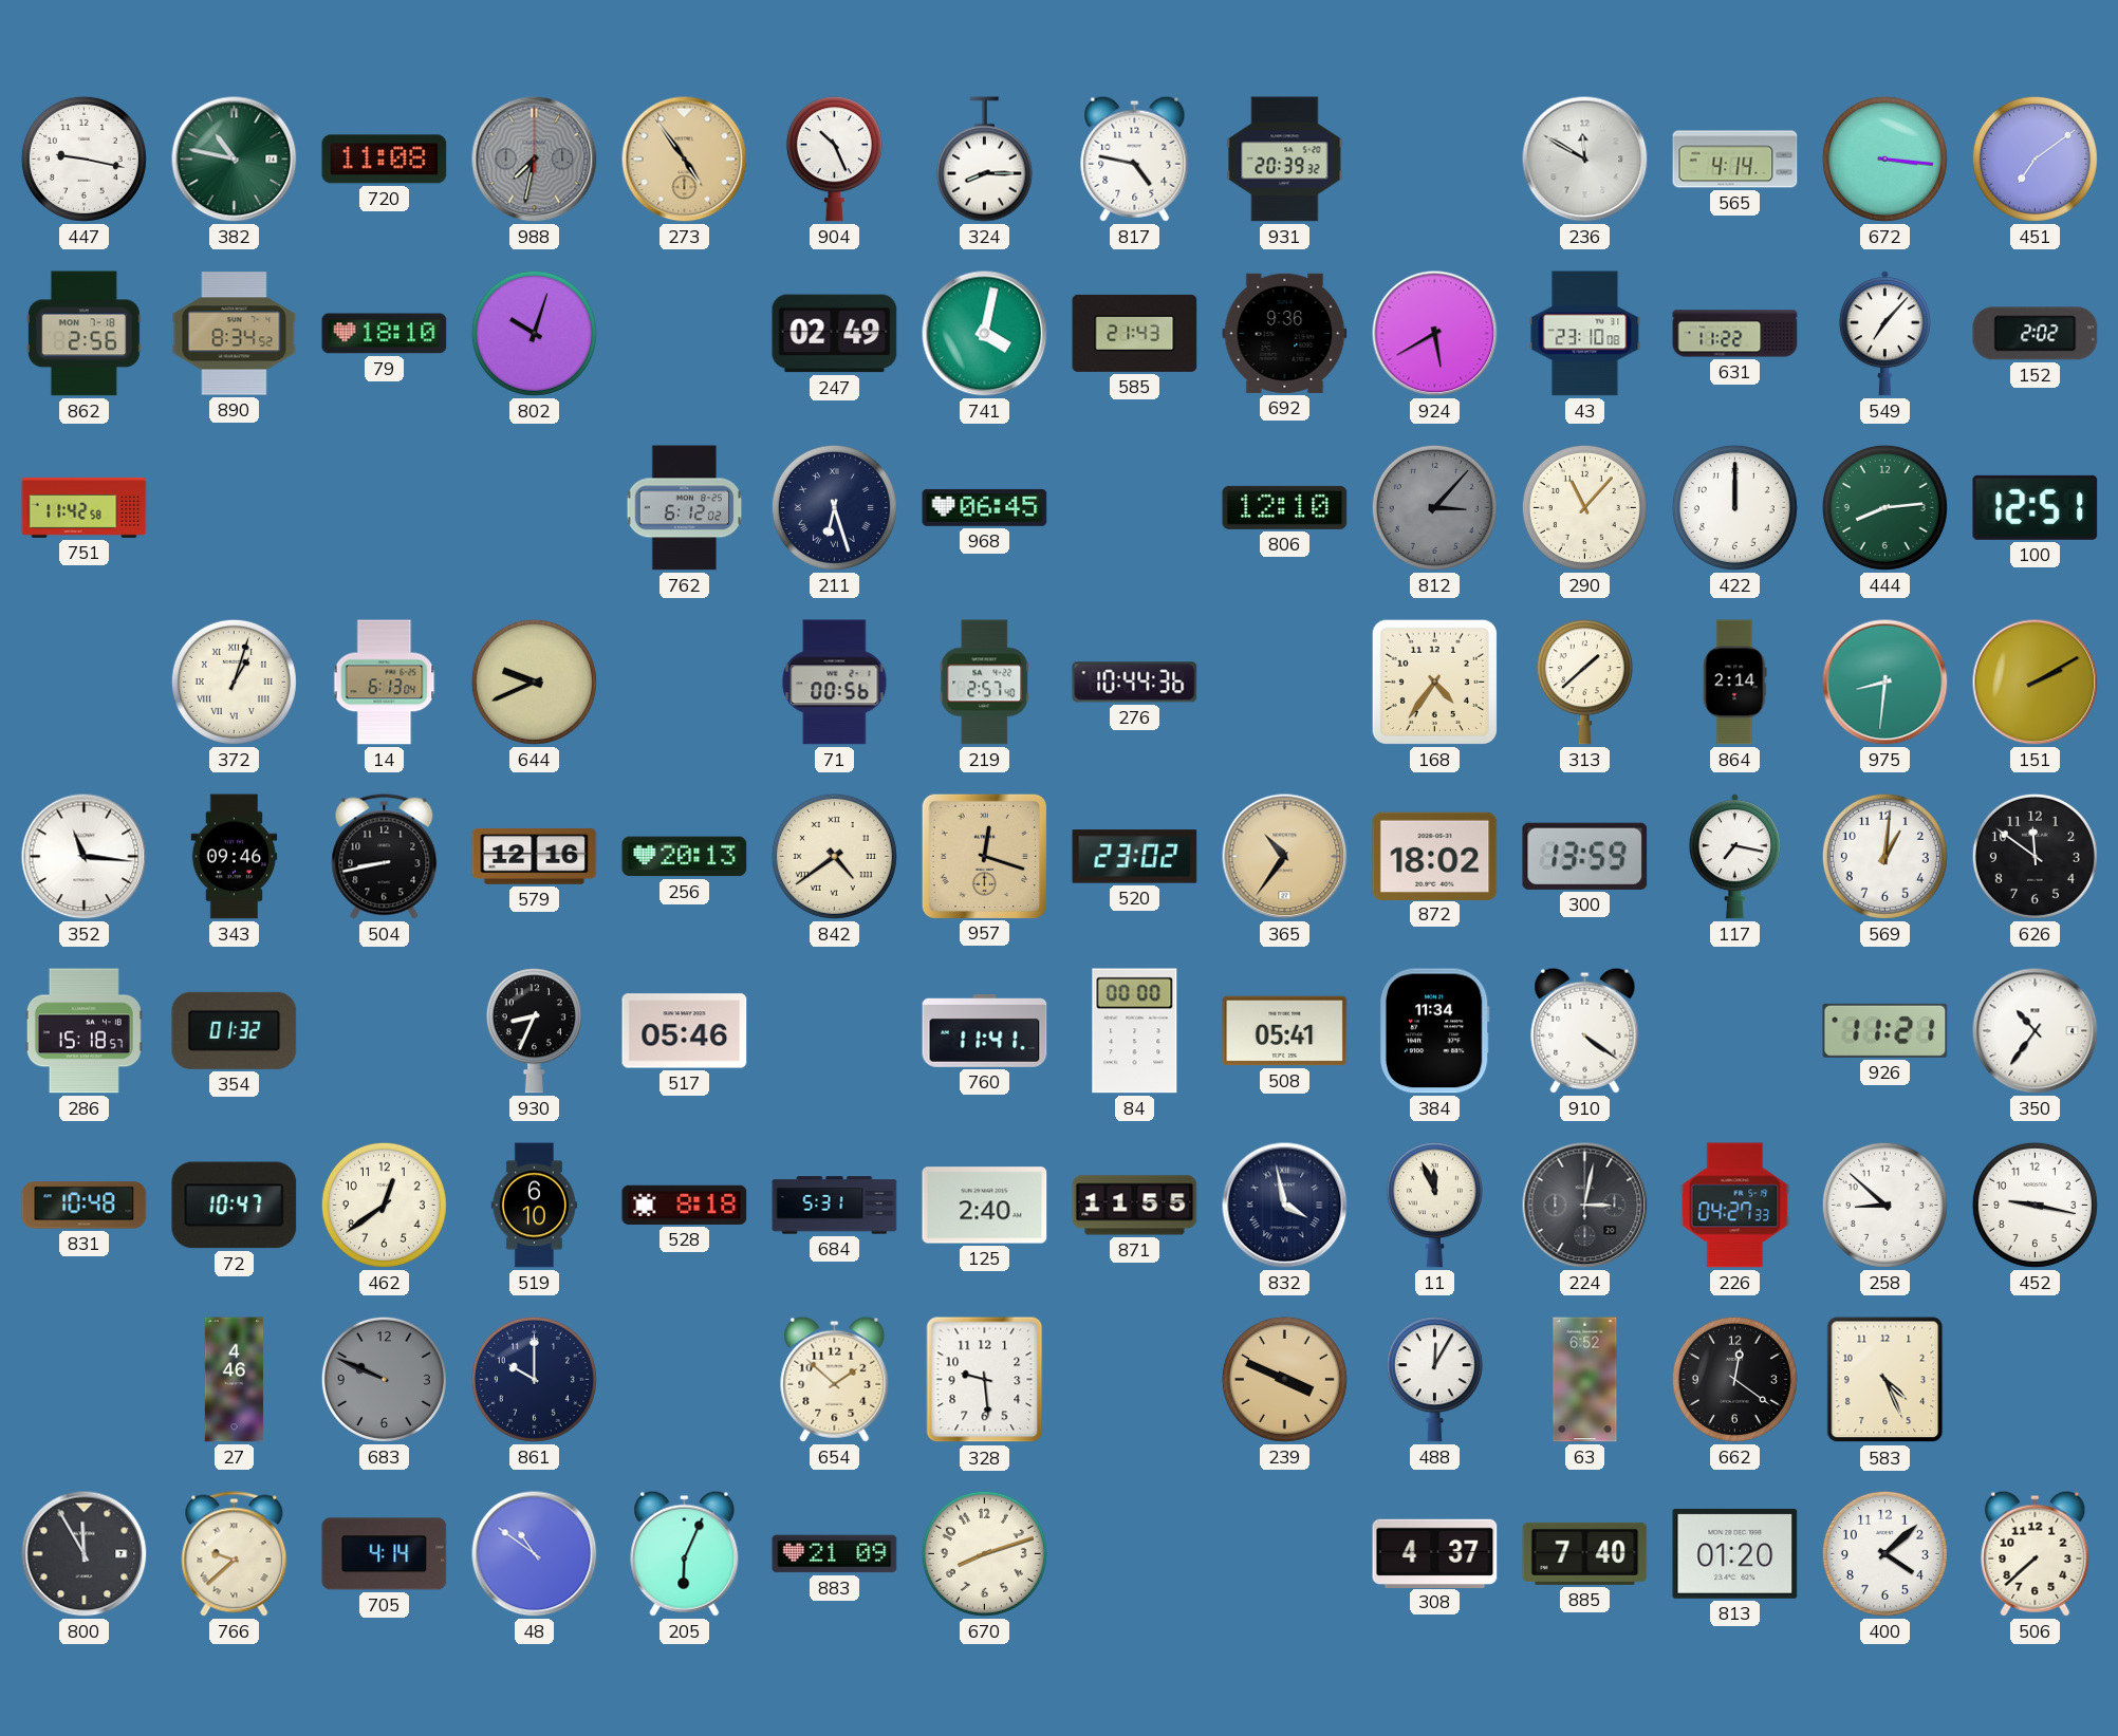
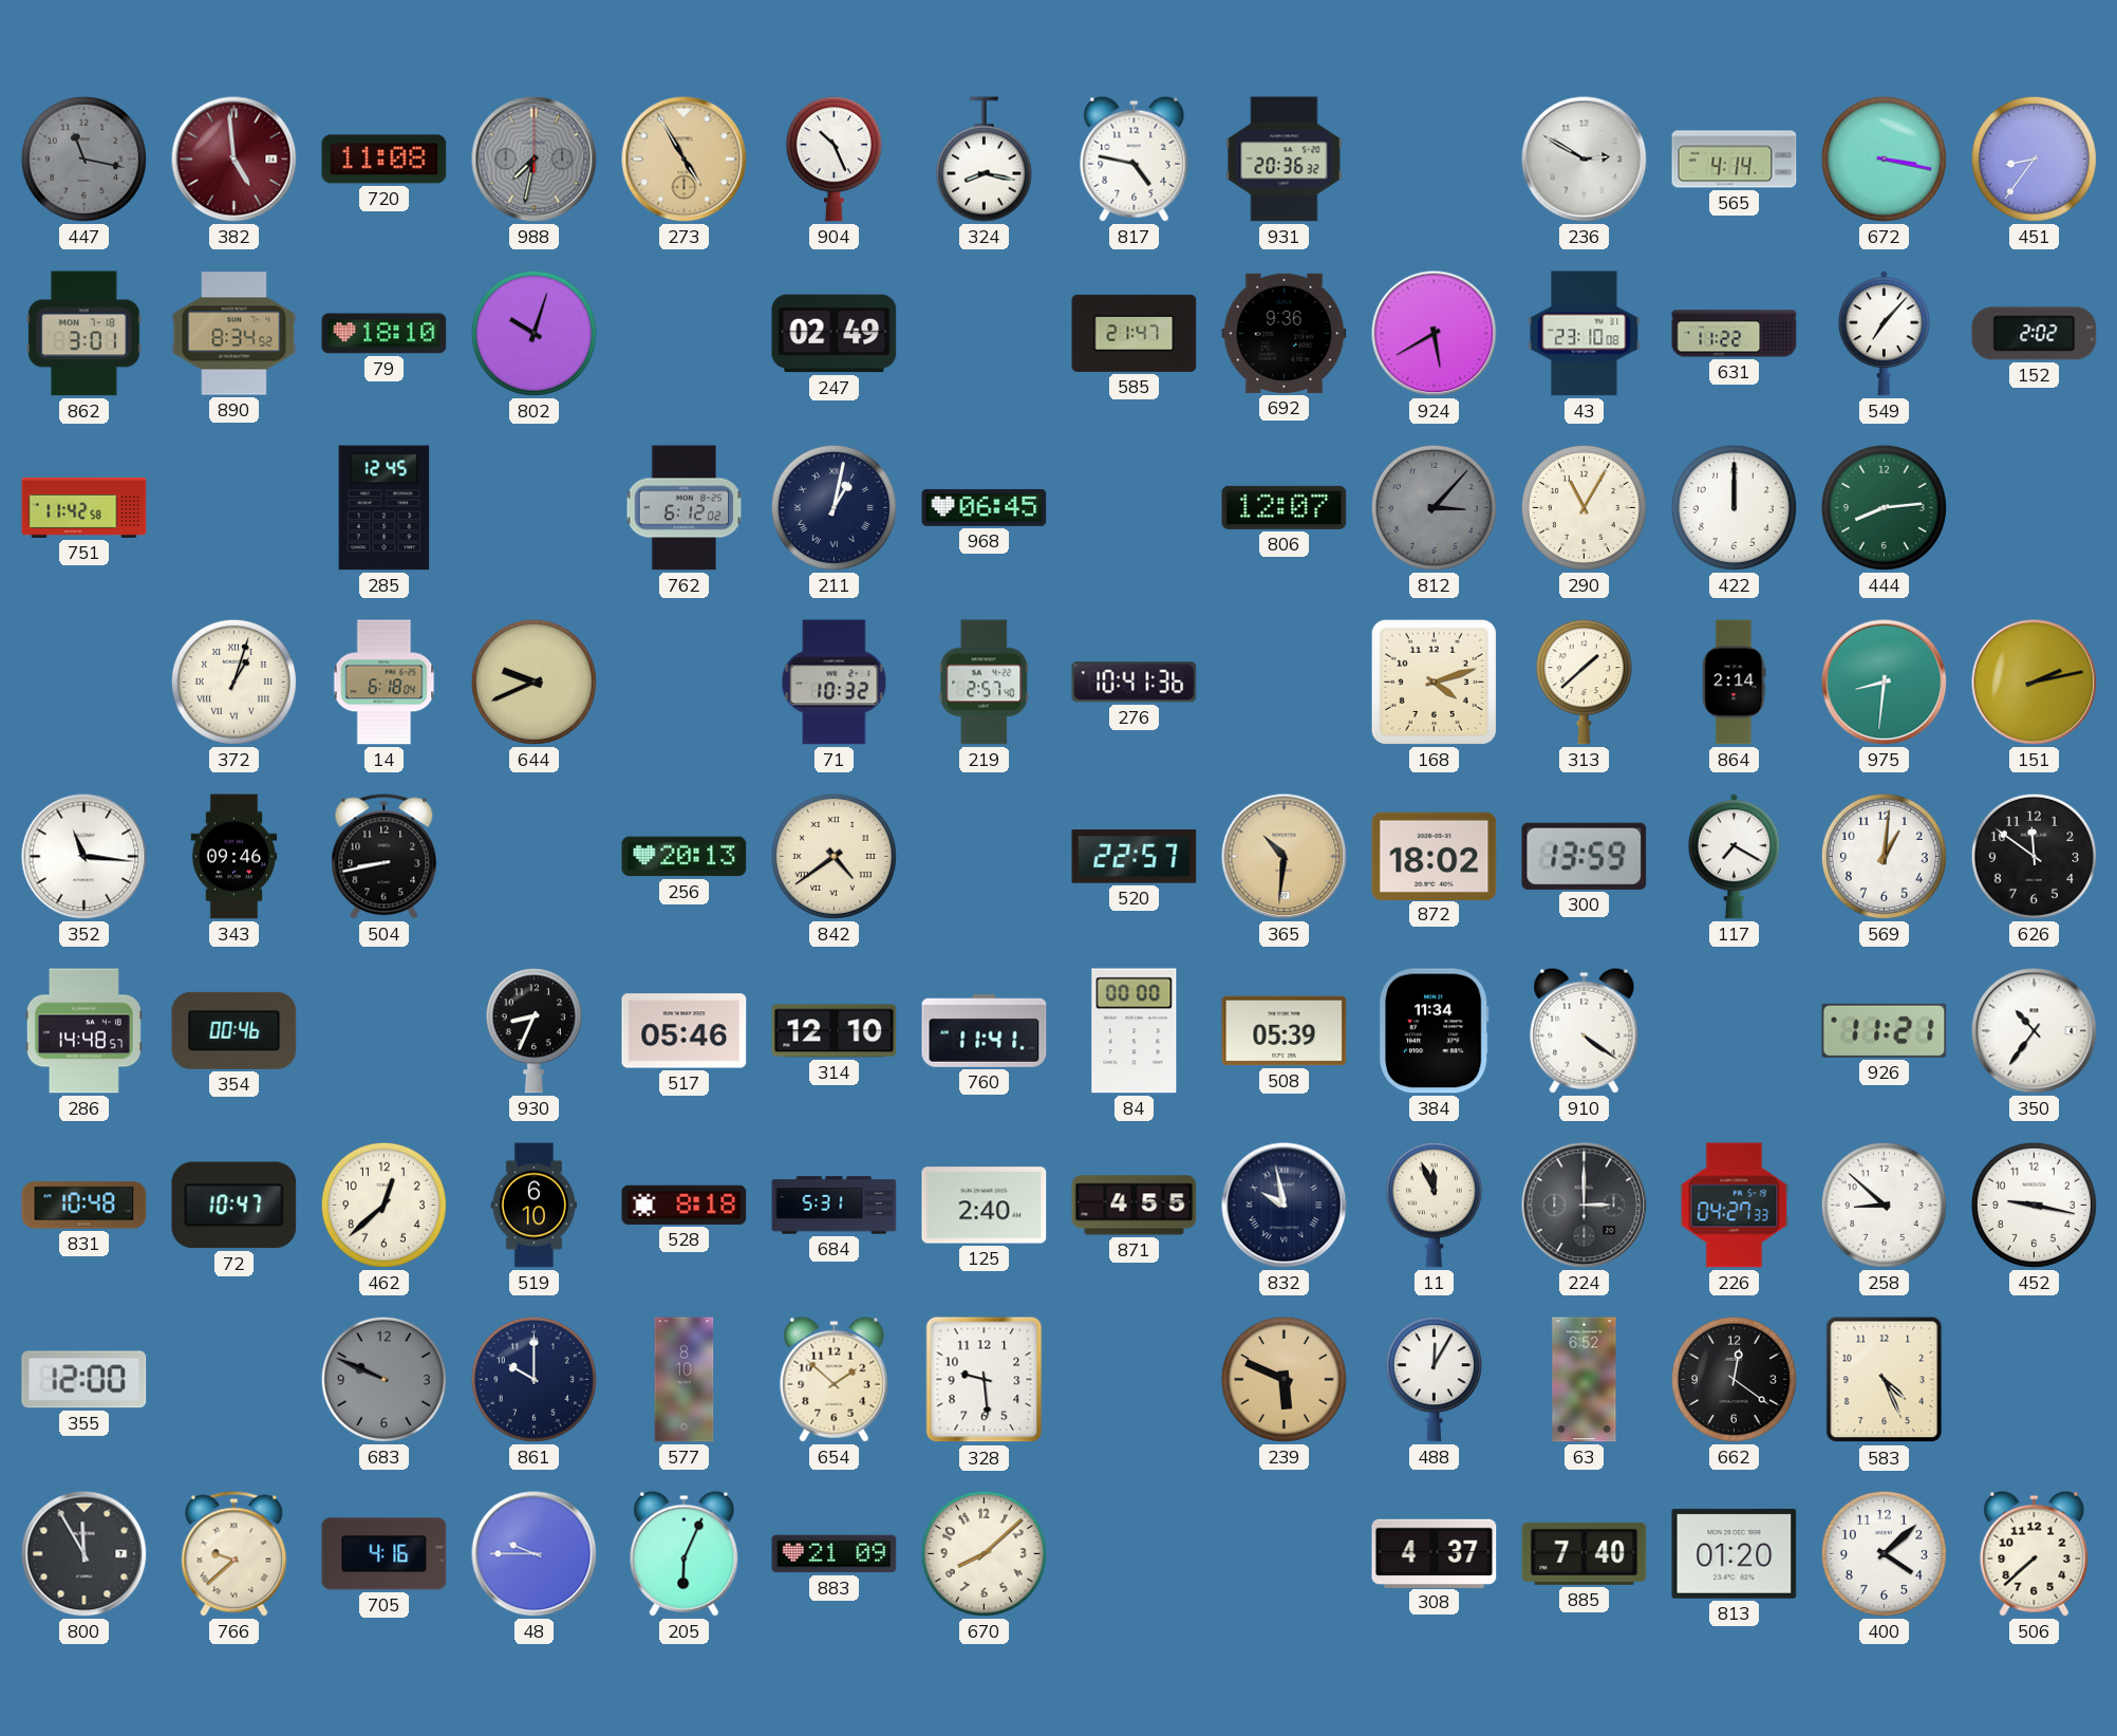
447: 9:17 -> 11:17
447 dial: white -> grey
382: 10:47 -> 4:59
382 dial: green -> burgundy
273: 4:54 -> 4:55
324: 8:15 -> 8:17
931: 20:39 -> 20:36
236: 11:50 -> 2:50
672: 3:16 -> 3:17
451: 7:09 -> 8:36
862: 2:56 -> 3:01
741: 4:02 -> none
585: 21:43 -> 21:47
285: none -> 12:45
211: 6:27 -> 1:02
806: 12:10 -> 12:07
290: 11:07 -> 11:05
100: 12:51 -> none
14: 6:13 -> 6:18
71: 00:56 -> 10:32
276: 10:44 -> 10:41
168: 4:36 -> 4:12
151: 2:10 -> 2:13
579: 12:16 -> none
957: 12:18 -> none
520: 23:02 -> 22:57
365: 10:36 -> 10:31
117: 7:17 -> 7:20
286: 15:18 -> 14:48
354: 01:32 -> 00:46
314: none -> 12:10
508: 05:41 -> 05:39
462: 12:39 -> 12:38
871: 11:55 -> 4:55
832: 3:58 -> 9:58
224: 3:02 -> 3:00
355: none -> 12:00
27: 4:46 -> none
577: none -> 8:10
239: 3:49 -> 5:49
705: 4:14 -> 4:16
48: 10:51 -> 9:45
670: 8:12 -> 8:08
